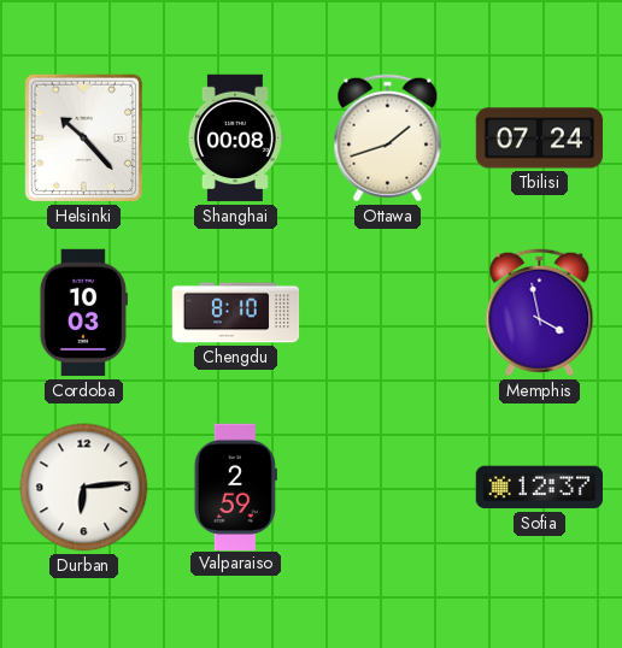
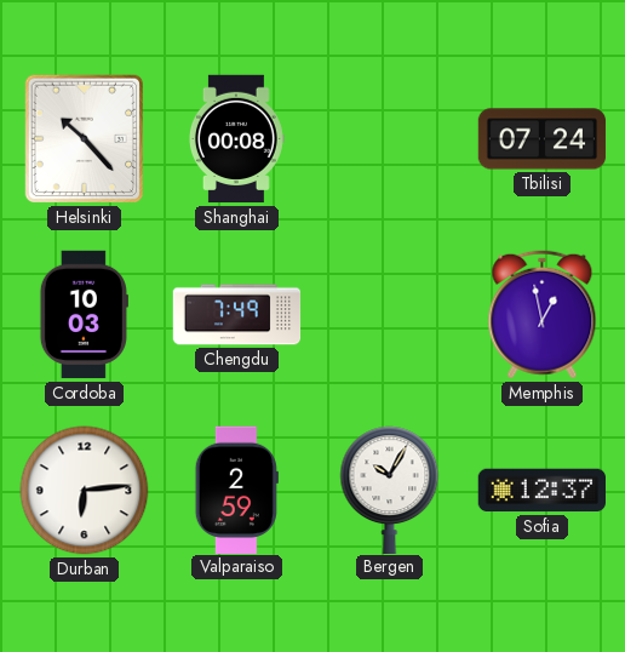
Ottawa: 1:42 -> none
Chengdu: 8:10 -> 7:49
Memphis: 3:58 -> 12:58
Bergen: none -> 10:05
